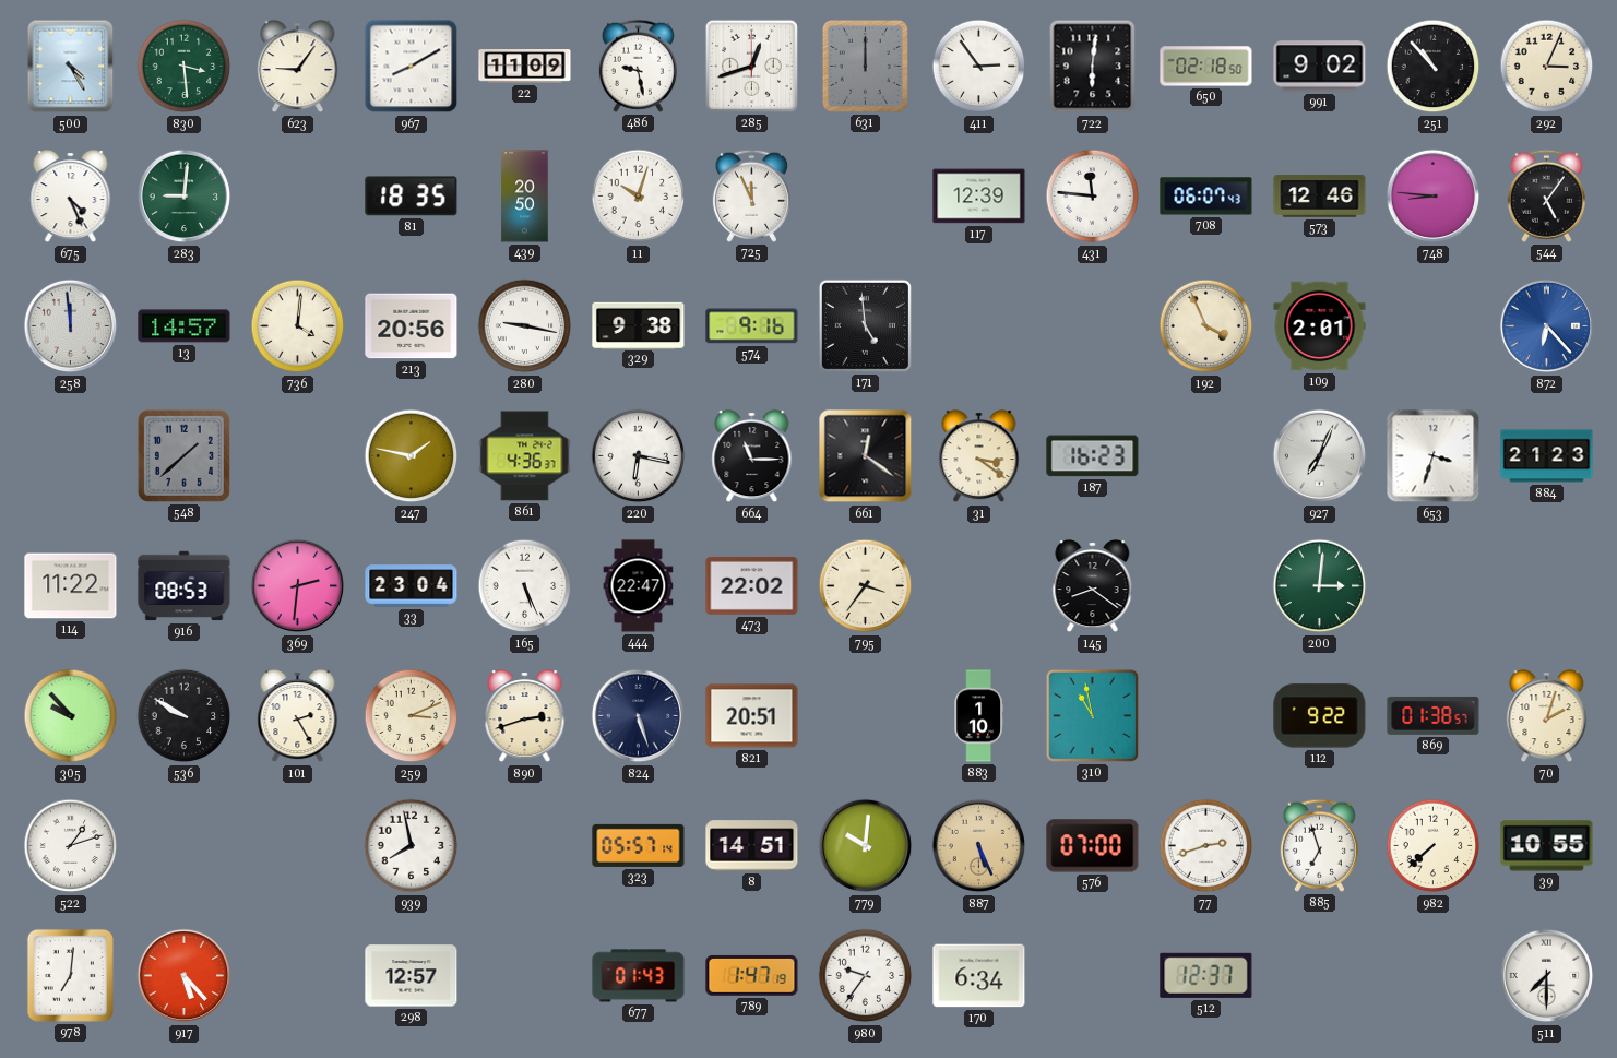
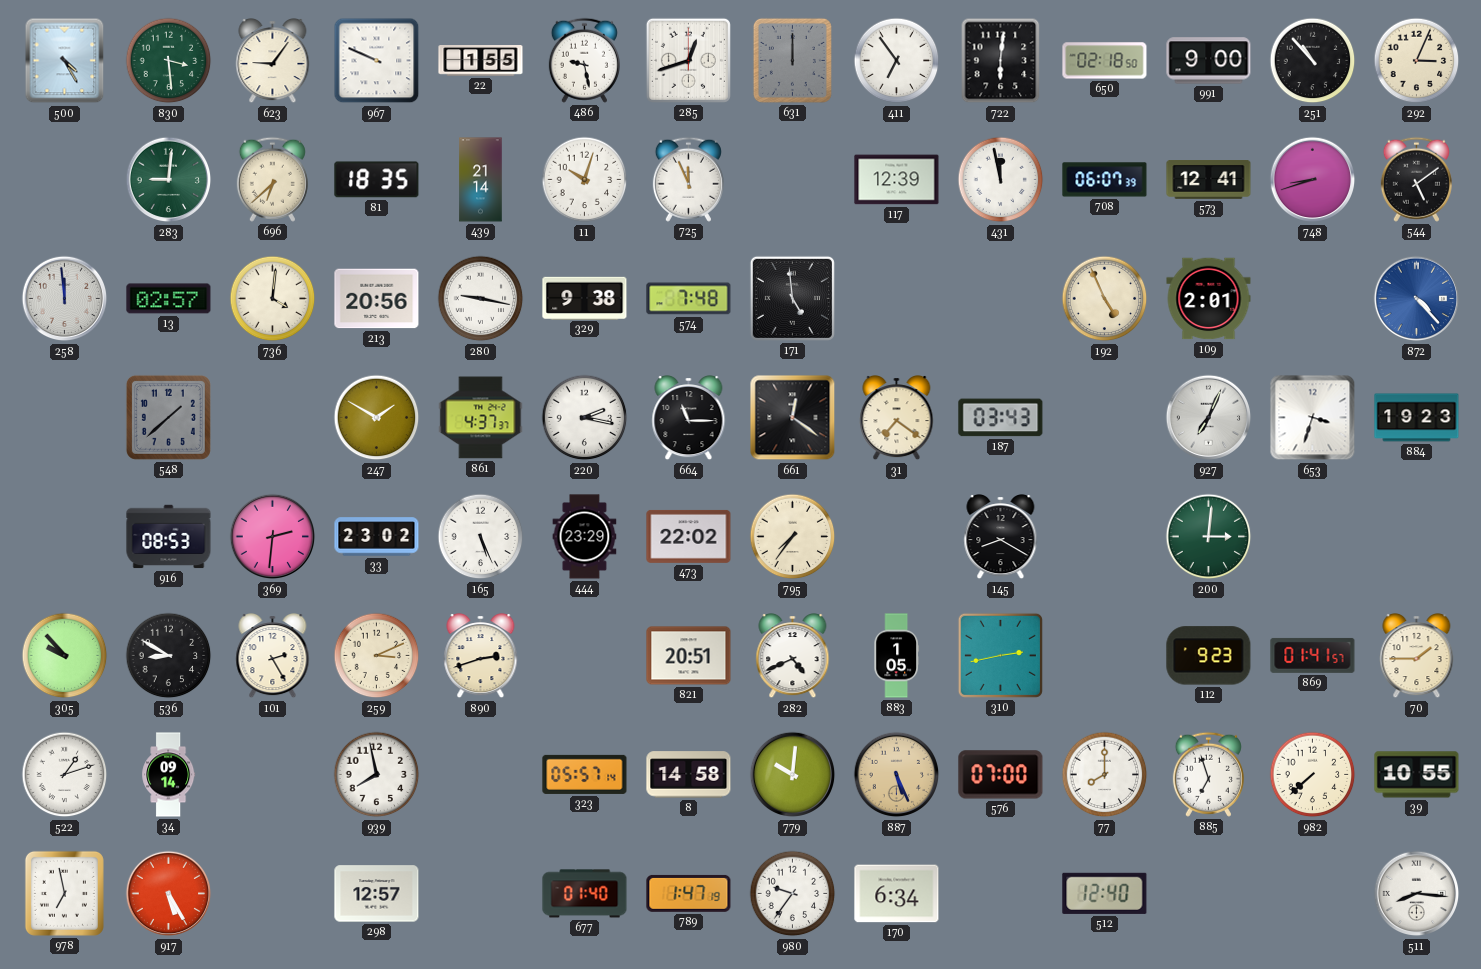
967: 8:10 -> 9:49
22: 11:09 -> 1:55
411: 2:54 -> 6:54
991: 9:02 -> 9:00
675: 4:26 -> none
696: none -> 6:38
439: 20:50 -> 21:14
431: 11:46 -> 11:58
708: 06:07:43 -> 06:07:39
573: 12:46 -> 12:41
748: 8:46 -> 8:42
544: 5:06 -> 5:09
13: 14:57 -> 02:57
574: 9:16 -> 7:48
192: 3:56 -> 4:56
872: 6:23 -> 4:23
247: 1:47 -> 1:50
861: 4:36 -> 4:37
220: 6:17 -> 2:17
31: 3:21 -> 7:21
187: 16:23 -> 03:43
884: 21:23 -> 19:23
114: 11:22 -> none
33: 23:04 -> 23:02
444: 22:47 -> 23:29
795: 3:36 -> 7:36
145: 8:21 -> 8:20
536: 9:50 -> 8:50
824: 5:27 -> none
282: none -> 4:41
883: 1:10 -> 1:05
310: 10:58 -> 2:43
112: 9:22 -> 9:23
869: 01:38 -> 01:41
70: 2:03 -> 1:45
34: none -> 09:14
8: 14:51 -> 14:58
77: 2:42 -> 8:00
978: 7:01 -> 6:58
917: 5:23 -> 5:25
677: 01:43 -> 01:40
512: 12:37 -> 12:40
511: 7:30 -> 8:16
